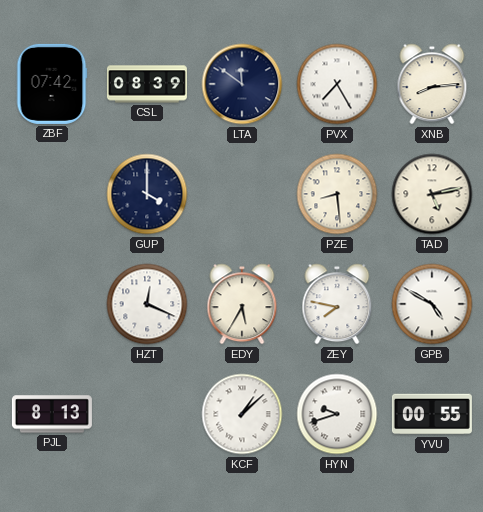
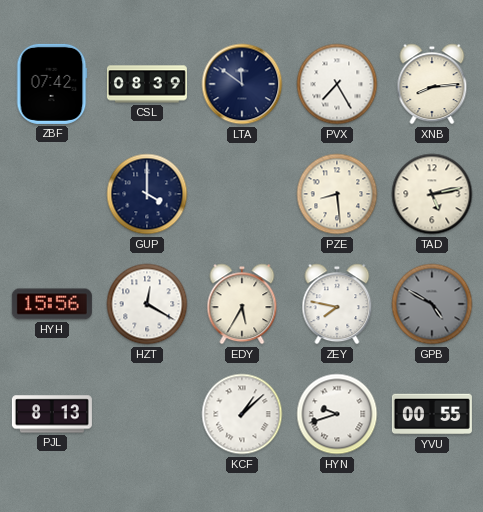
HYH: none -> 15:56
HZT: 12:19 -> 12:20
GPB dial: white -> grey
